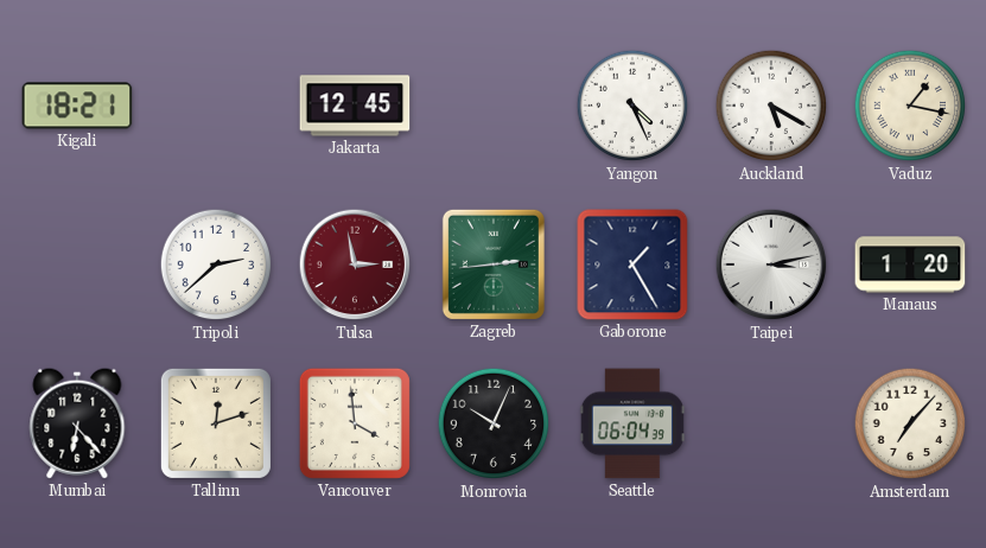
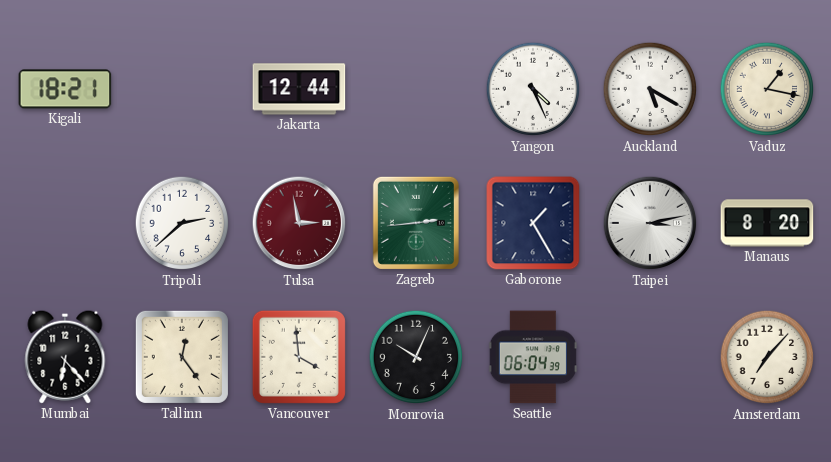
Jakarta: 12:45 -> 12:44
Manaus: 1:20 -> 8:20
Tallinn: 12:12 -> 12:24
